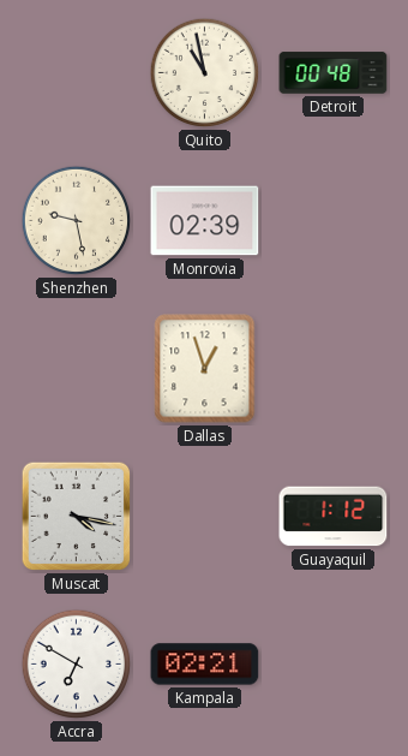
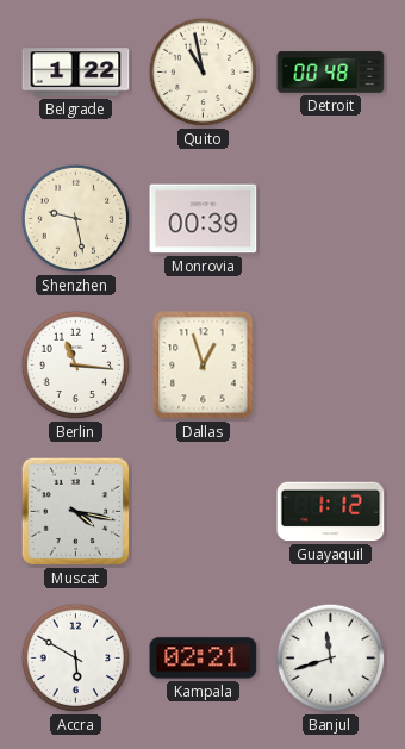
Belgrade: none -> 1:22
Monrovia: 02:39 -> 00:39
Berlin: none -> 11:16
Accra: 6:50 -> 5:50
Banjul: none -> 11:42
